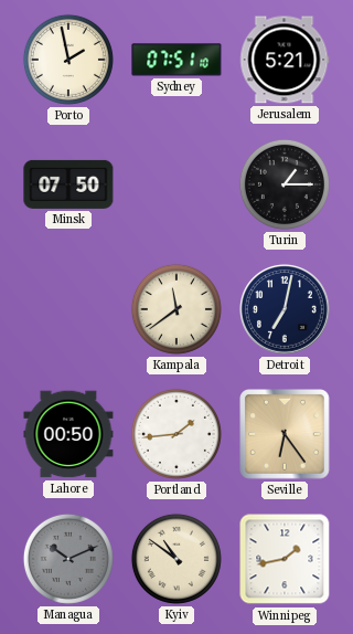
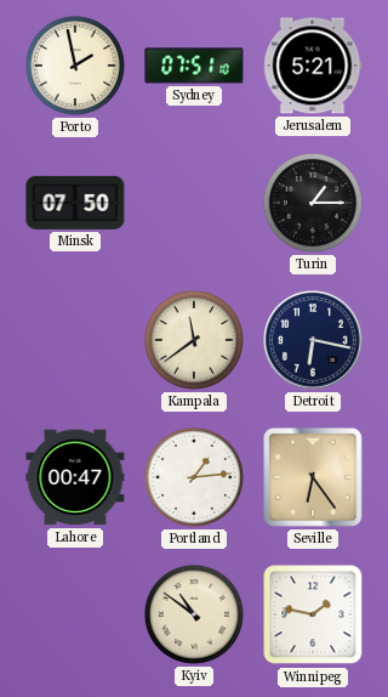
Detroit: 7:02 -> 6:17
Lahore: 00:50 -> 00:47
Portland: 1:44 -> 1:14
Managua: 10:11 -> none
Winnipeg: 1:43 -> 1:47
